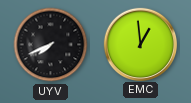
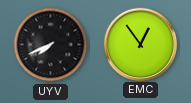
EMC: 12:59 -> 12:54
